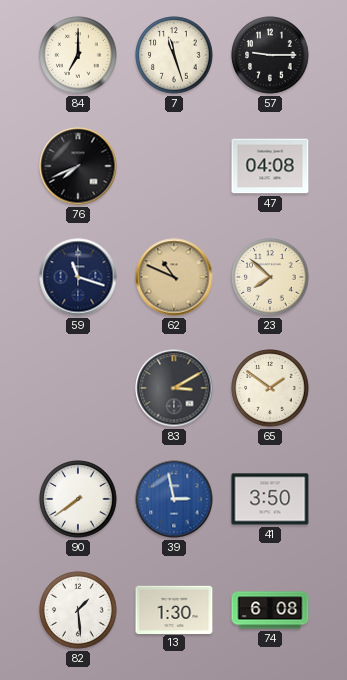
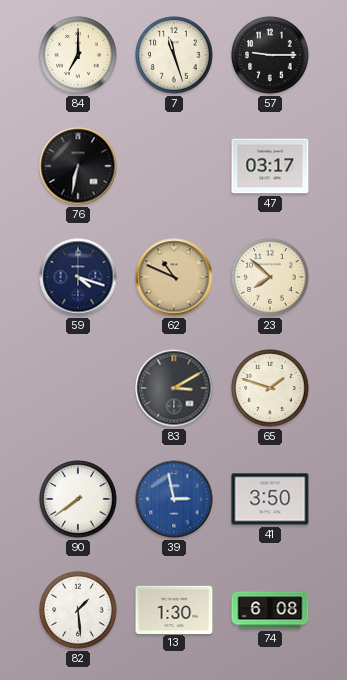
76: 7:41 -> 6:32
47: 04:08 -> 03:17
59: 11:18 -> 4:18
65: 1:51 -> 1:48
